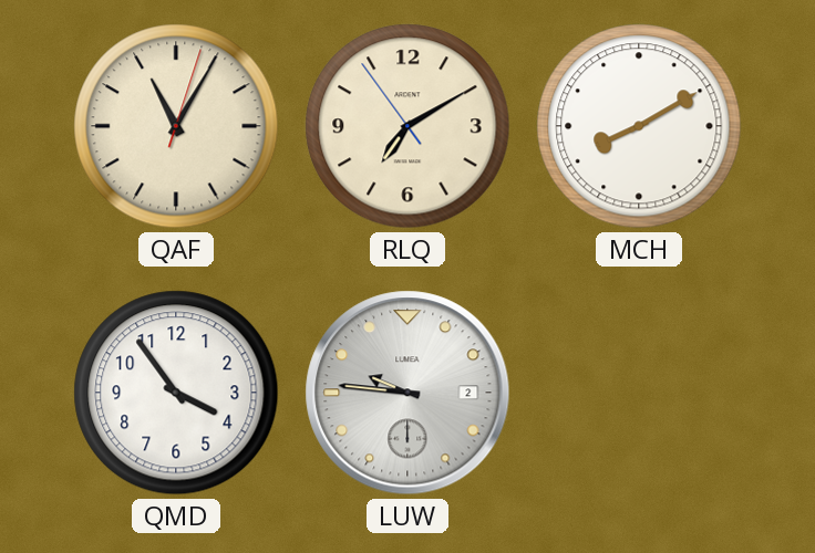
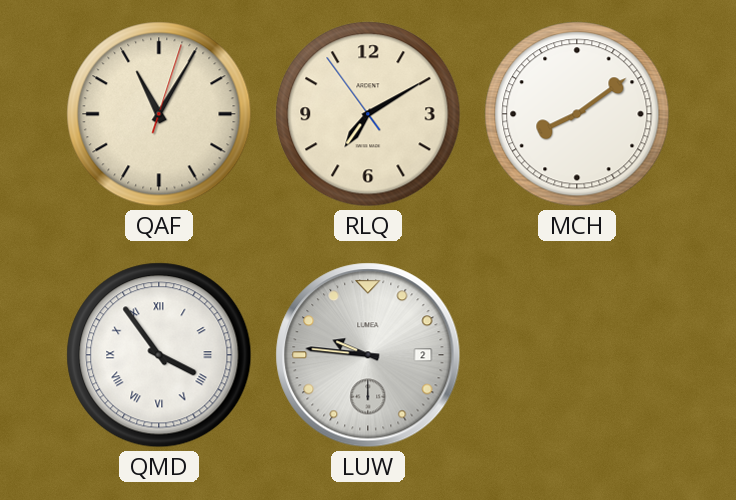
MCH: 8:10 -> 8:09
QMD numerals: Arabic -> Roman
